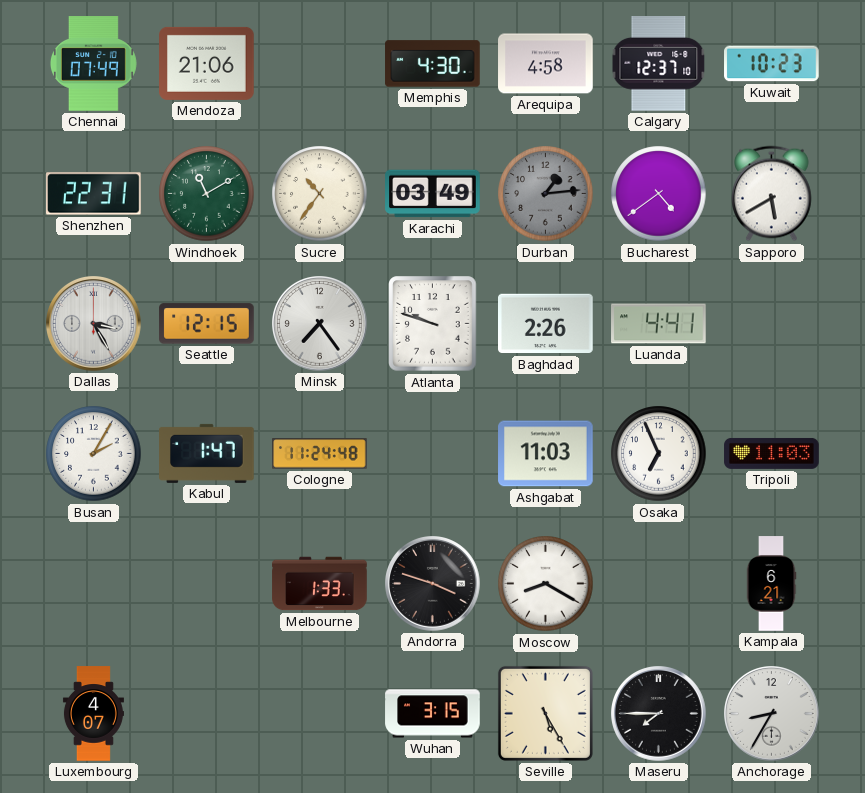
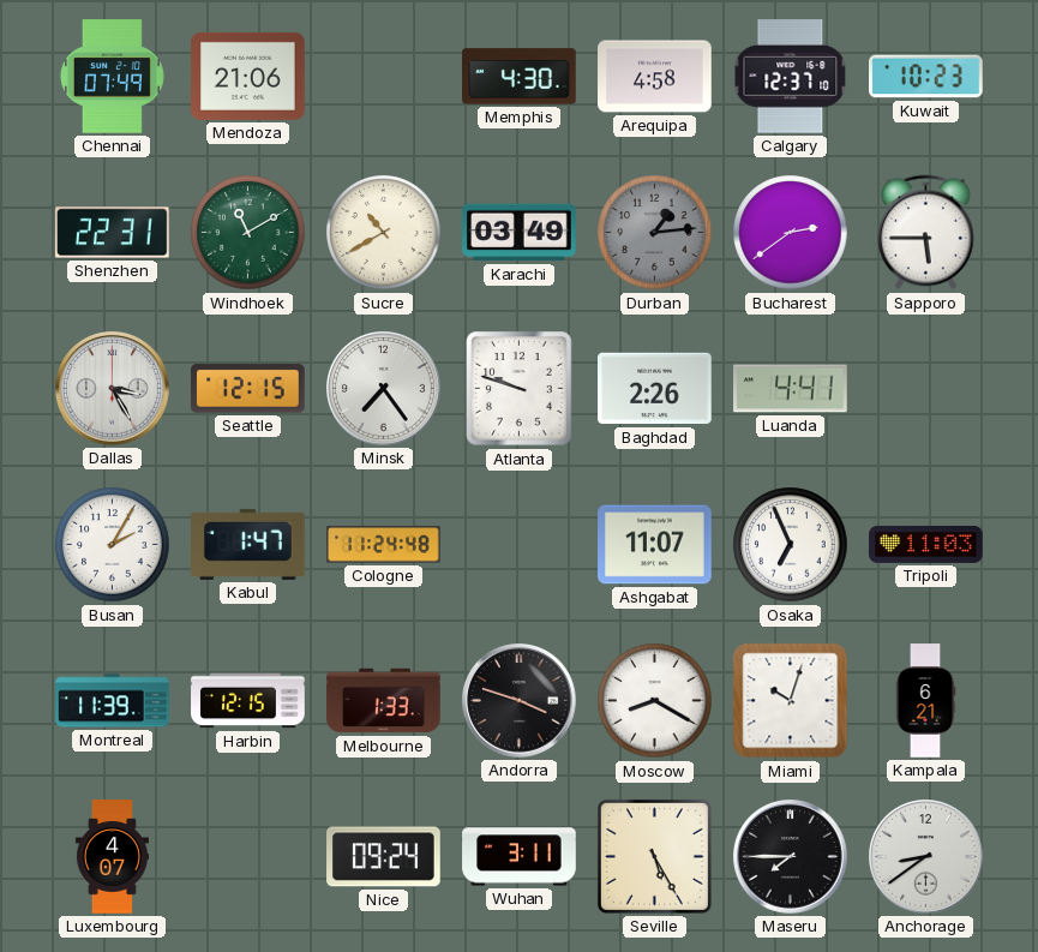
Sucre: 10:36 -> 10:40
Bucharest: 4:39 -> 2:39
Sapporo: 5:40 -> 5:45
Ashgabat: 11:03 -> 11:07
Montreal: none -> 11:39
Harbin: none -> 12:15
Miami: none -> 10:03
Nice: none -> 09:24
Wuhan: 3:15 -> 3:11
Anchorage: 8:35 -> 8:39
